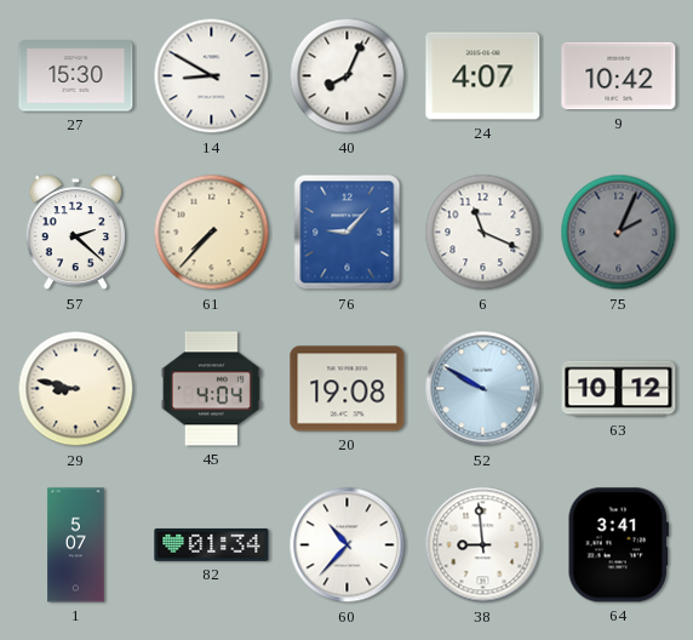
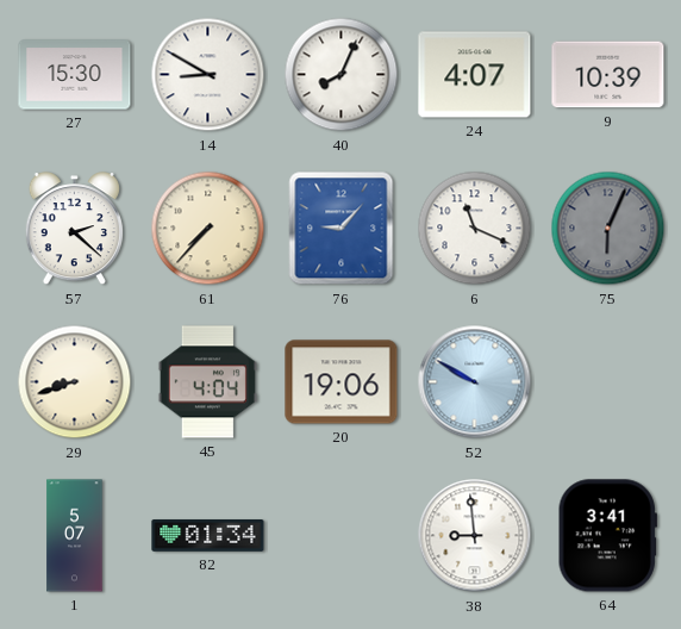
9: 10:42 -> 10:39
75: 2:04 -> 6:04
29: 8:47 -> 8:42
20: 19:08 -> 19:06
63: 10:12 -> none
60: 10:37 -> none
